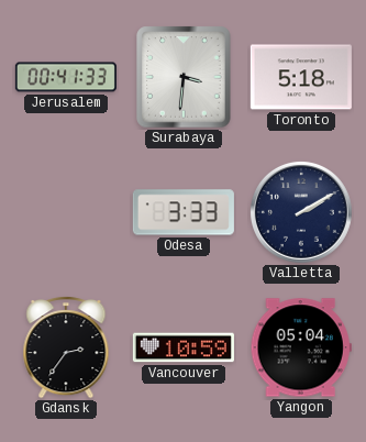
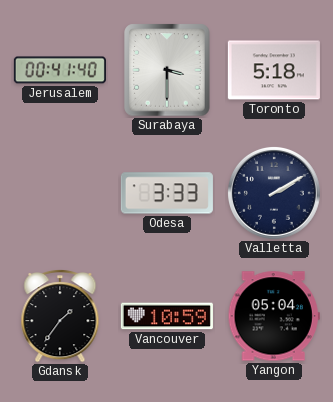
Jerusalem: 00:41:33 -> 00:41:40
Surabaya: 3:31 -> 3:30
Gdansk: 2:36 -> 1:36
